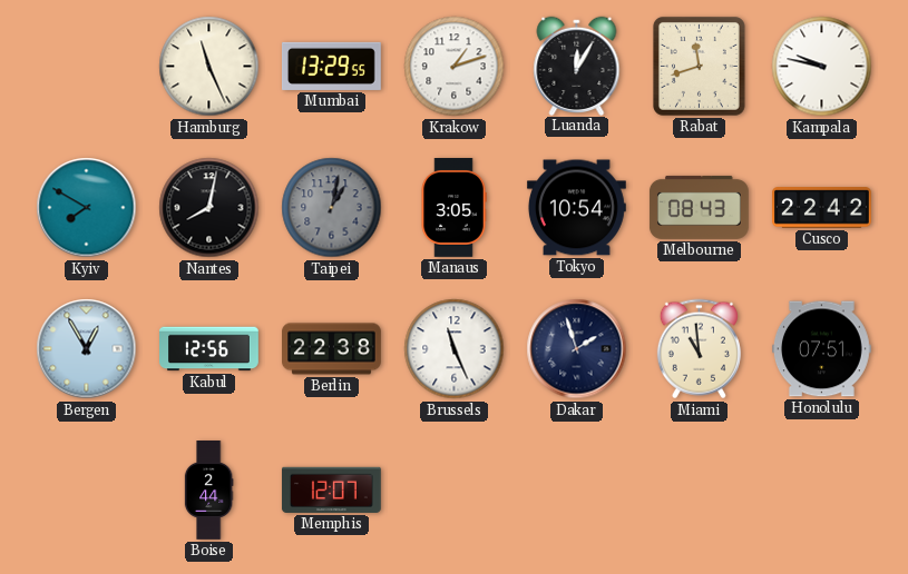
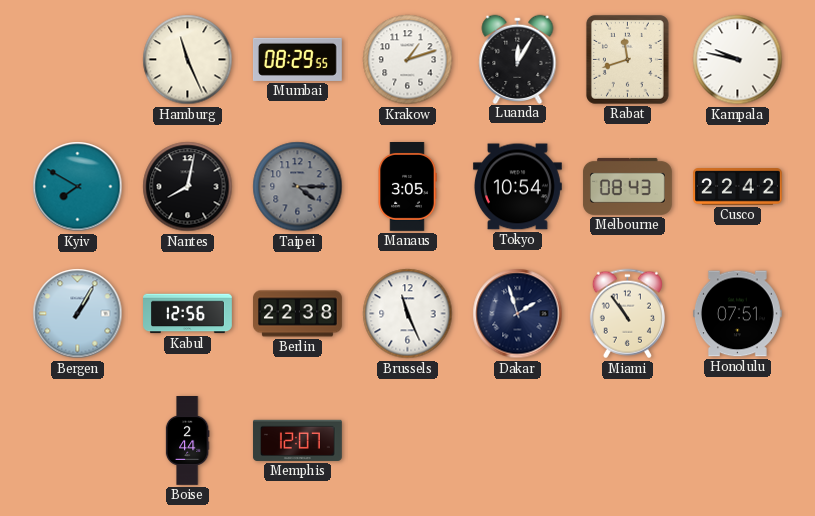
Mumbai: 13:29 -> 08:29
Taipei: 1:02 -> 4:15
Bergen: 12:55 -> 1:05
Miami: 10:59 -> 10:54
